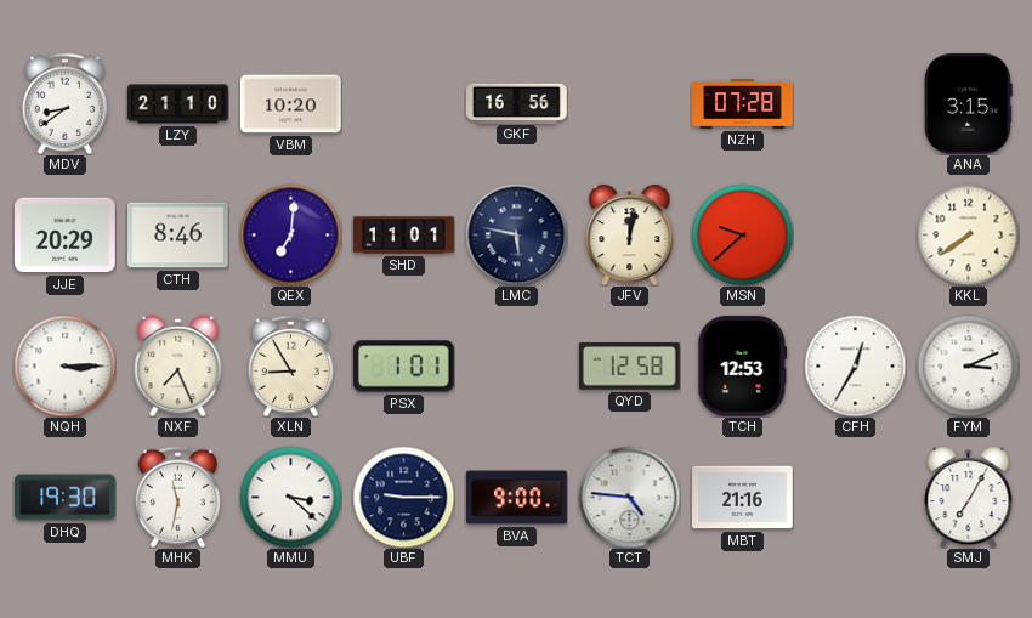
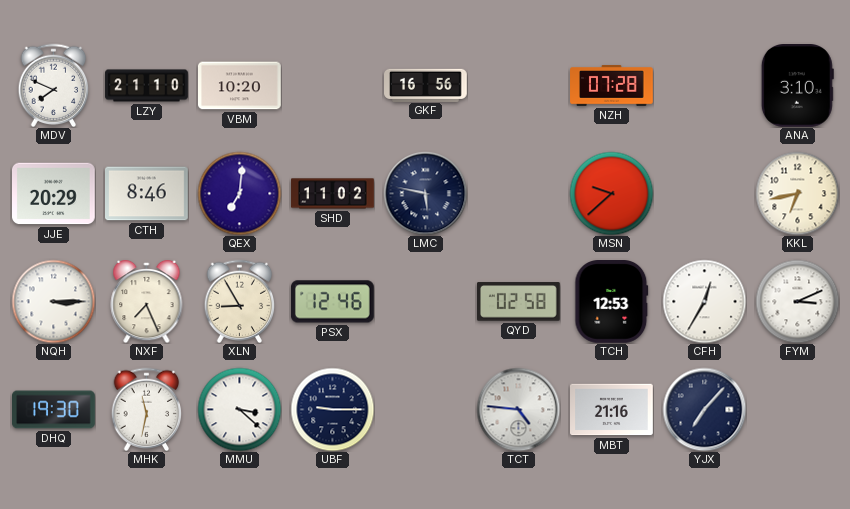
MDV: 8:39 -> 7:49
ANA: 3:15 -> 3:10
SHD: 11:01 -> 11:02
JFV: 12:02 -> none
KKL: 7:39 -> 6:43
PSX: 1:01 -> 12:46
QYD: 12:58 -> 02:58
BVA: 9:00 -> none
YJX: none -> 7:07
SMJ: 7:05 -> none
